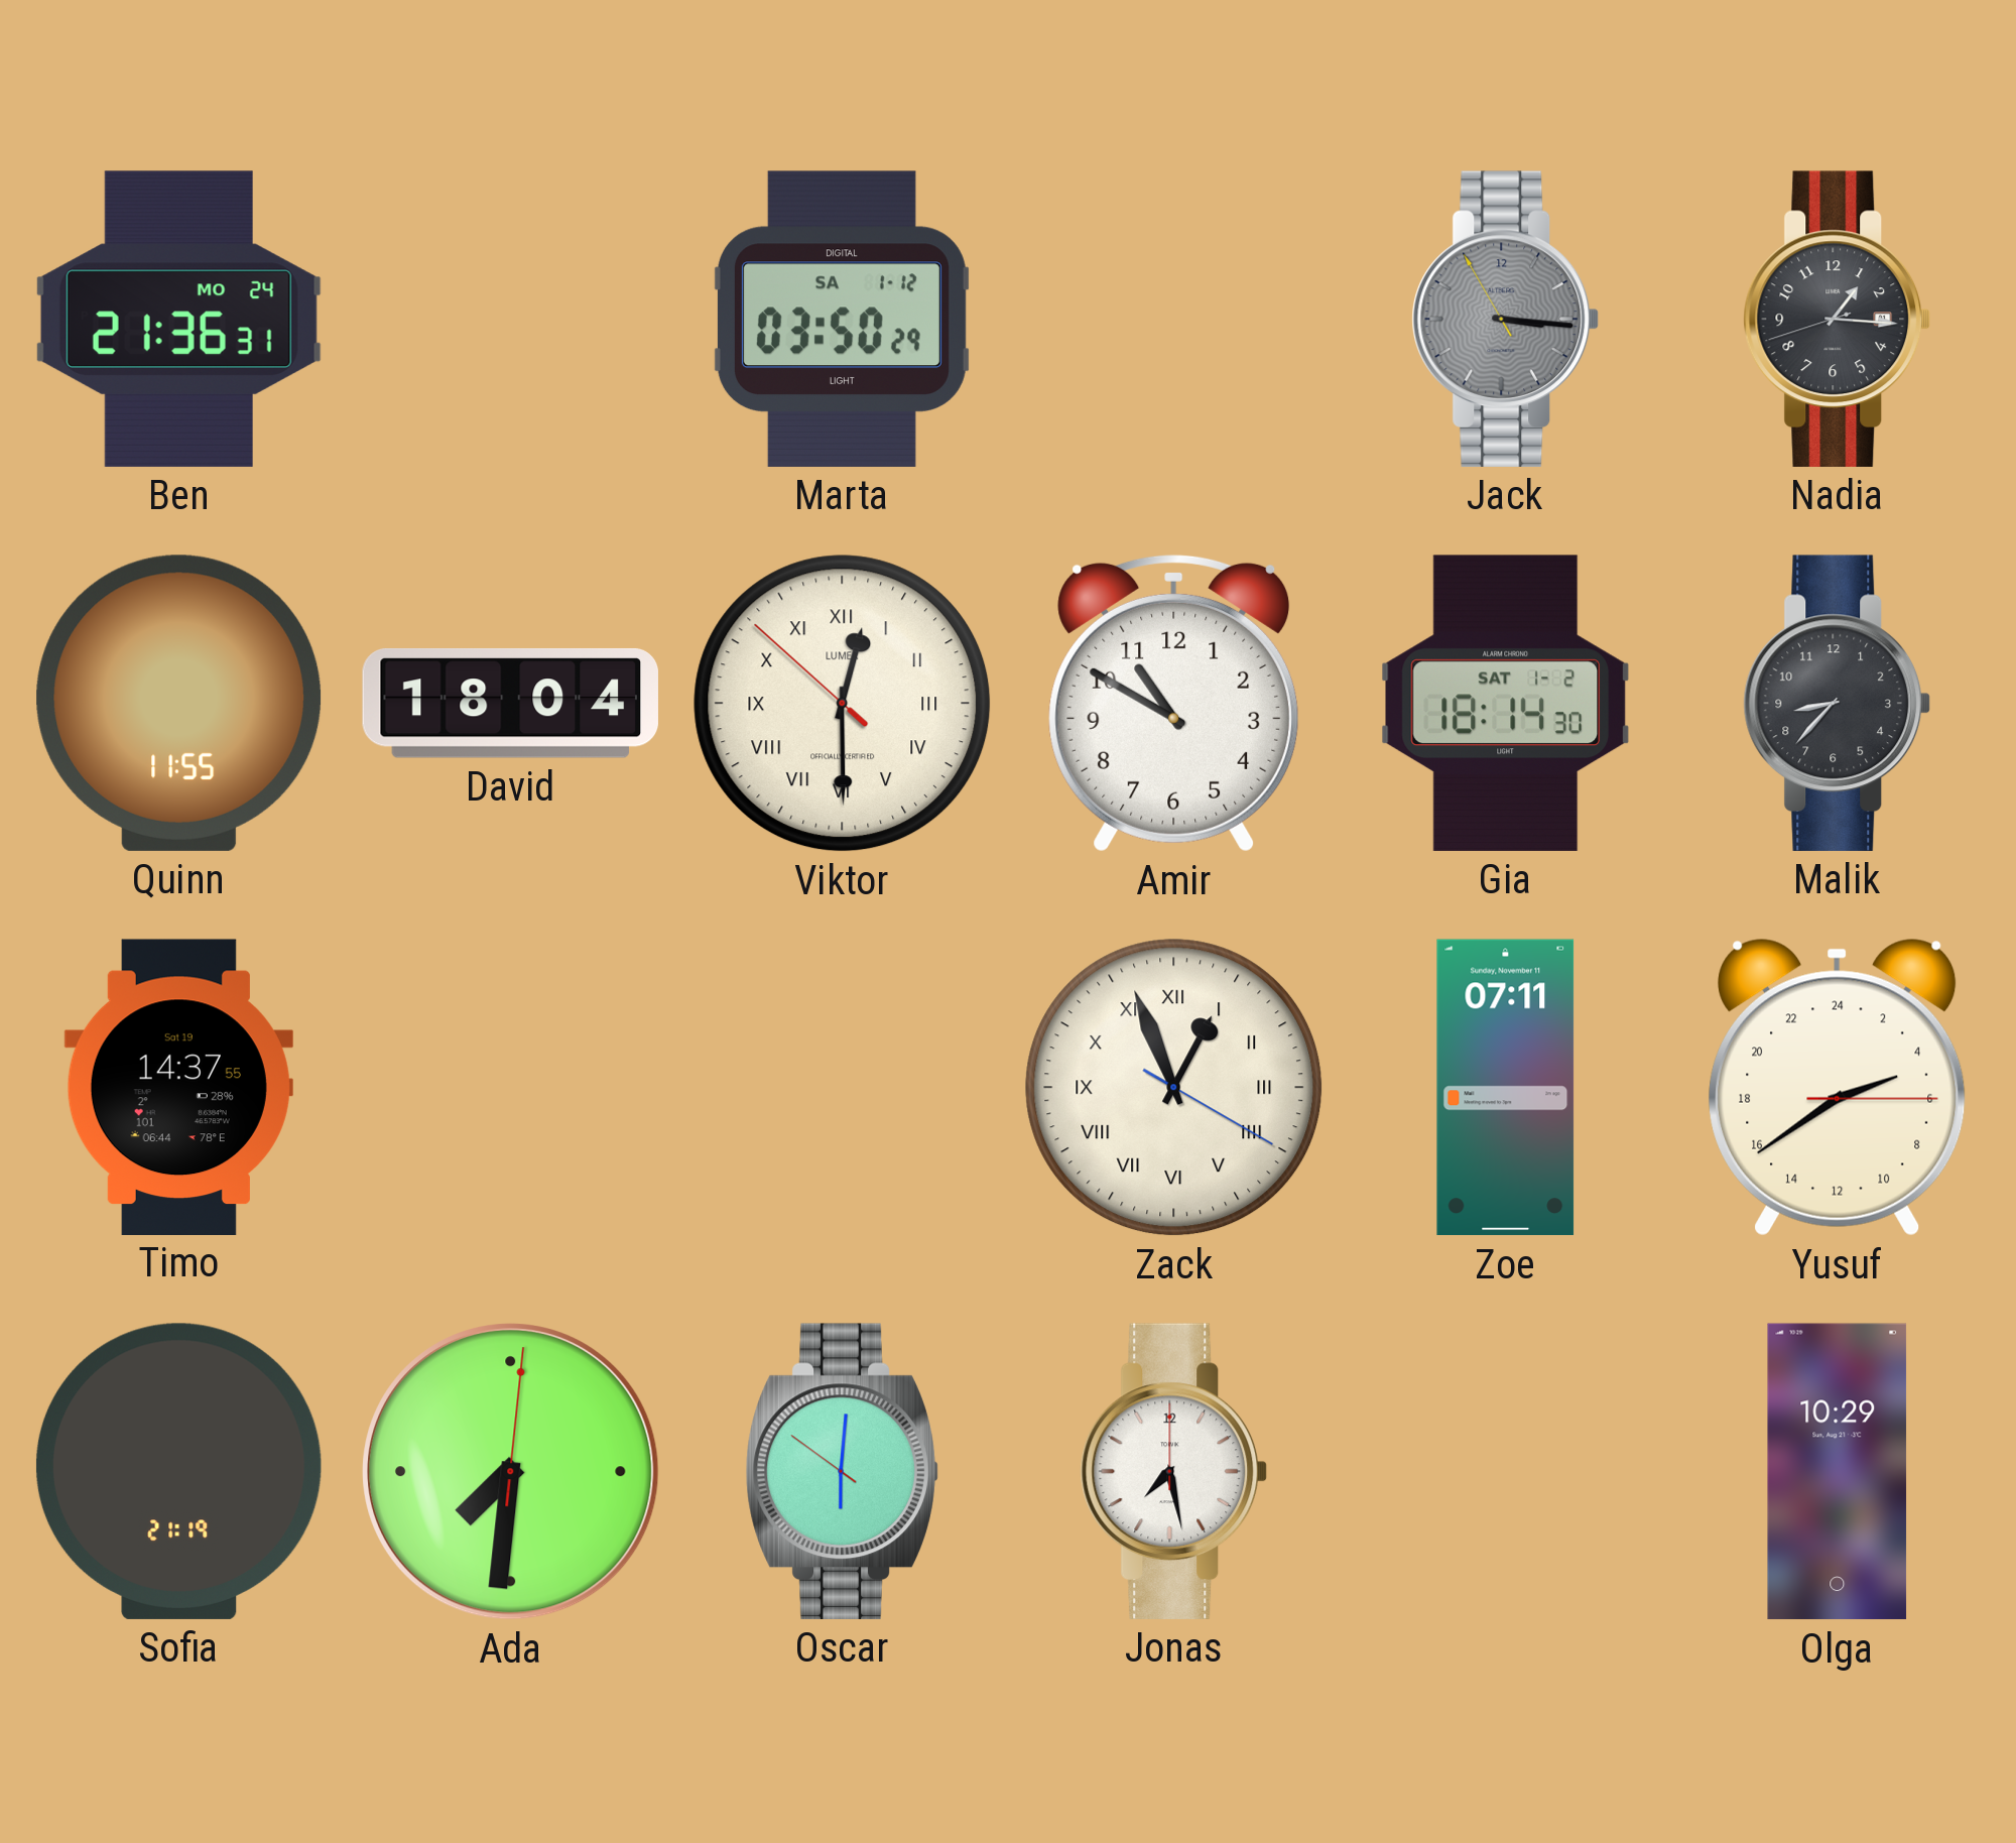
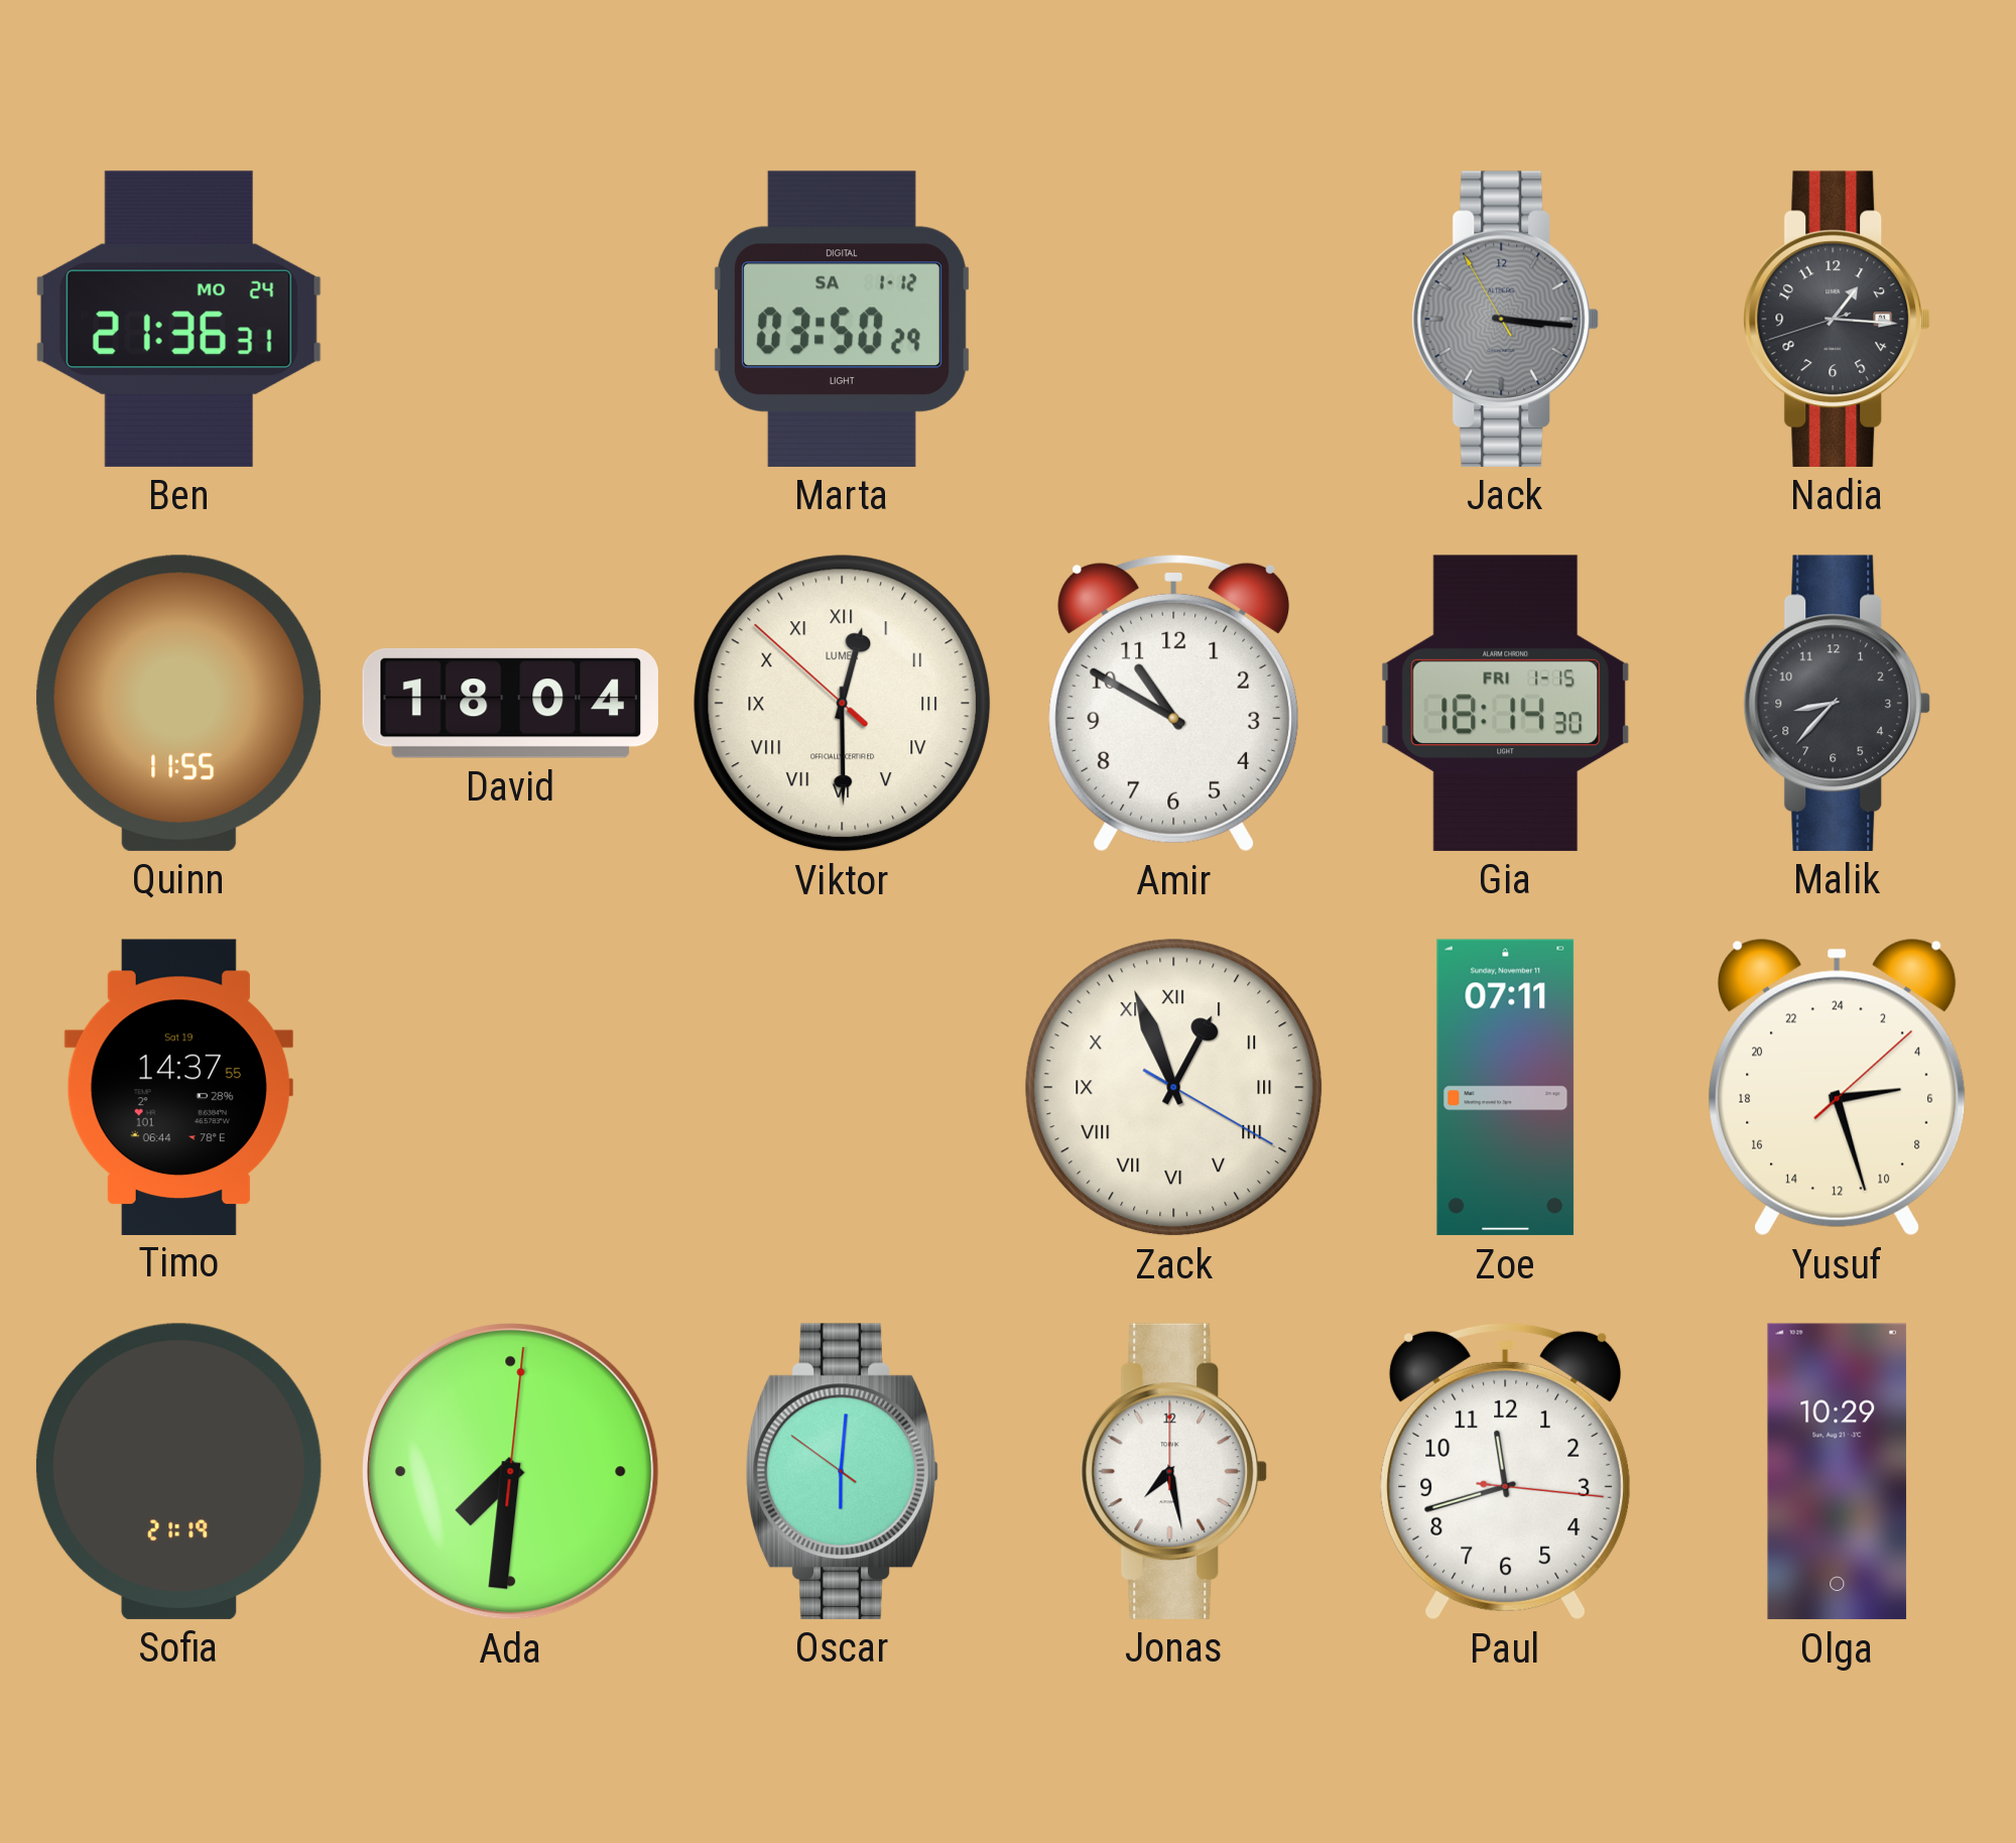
Gia date: SAT 1-2 -> FRI 1-15
Yusuf: 4:39 -> 5:27
Paul: none -> 11:42
